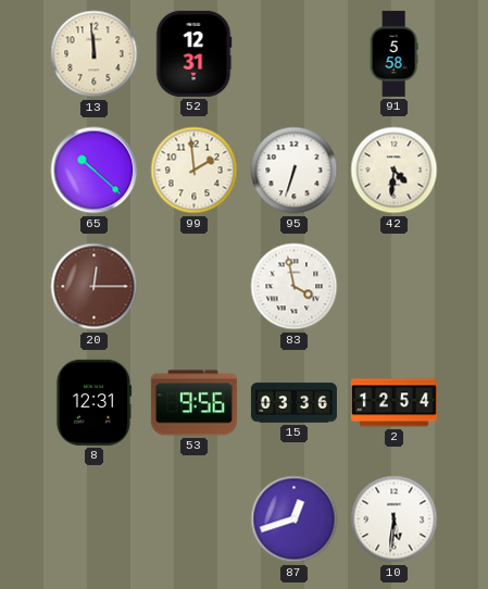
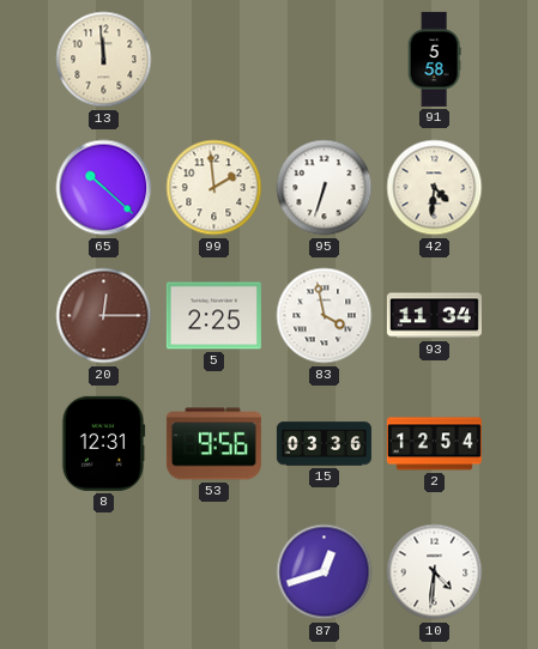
52: 12:31 -> none
5: none -> 2:25
93: none -> 11:34
10: 5:31 -> 4:31
